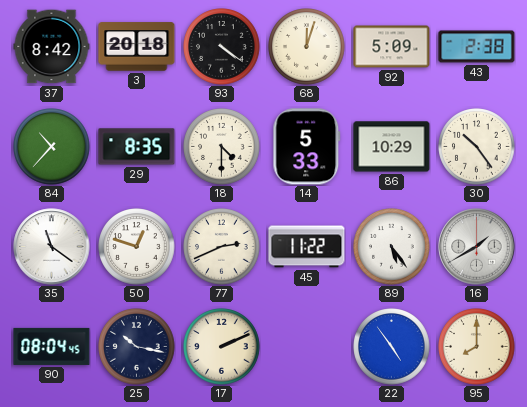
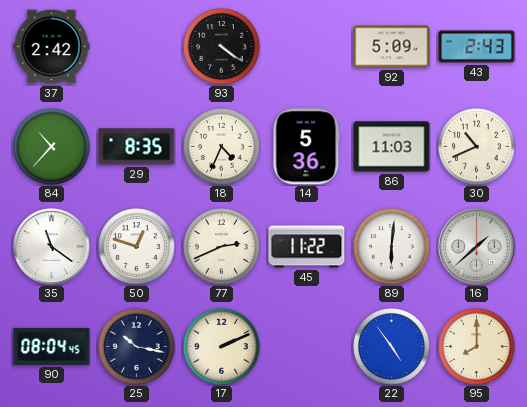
37: 8:42 -> 2:42
3: 20:18 -> none
68: 12:03 -> none
43: 2:38 -> 2:43
18: 4:30 -> 4:34
14: 5:33 -> 5:36
86: 10:29 -> 11:03
30: 10:24 -> 10:41
89: 5:24 -> 6:01
16: 1:40 -> 1:38
